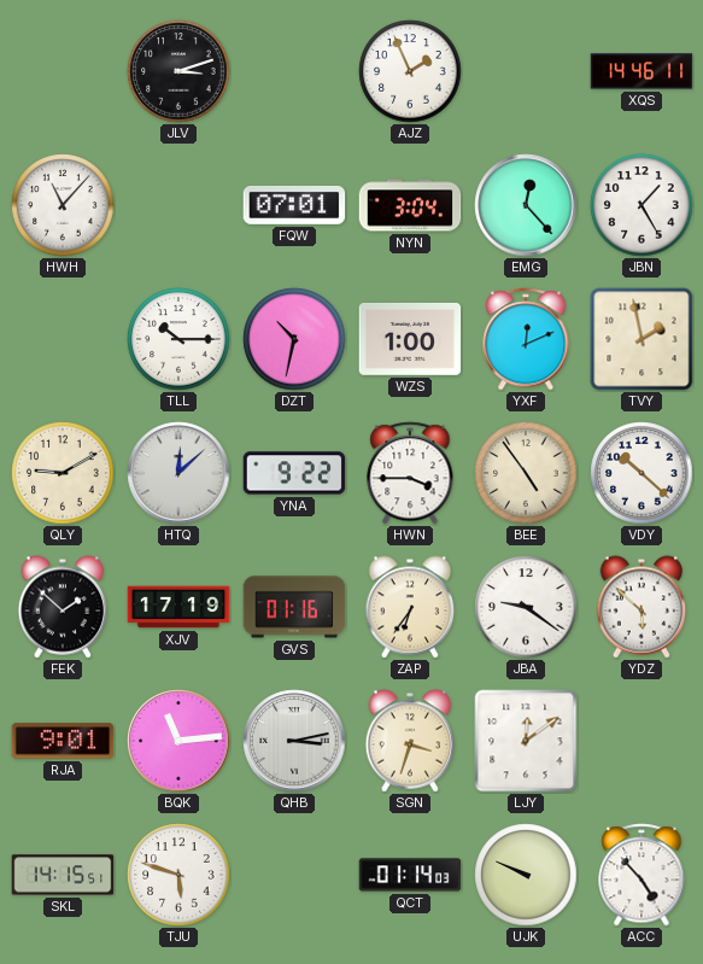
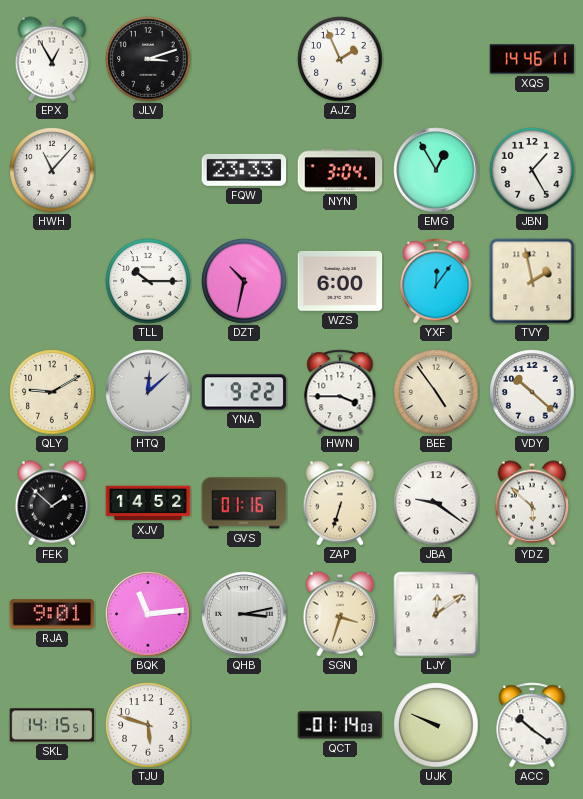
EPX: none -> 12:55
FQW: 07:01 -> 23:33
EMG: 12:23 -> 12:55
WZS: 1:00 -> 6:00
YXF: 12:11 -> 12:06
XJV: 17:19 -> 14:52
ZAP: 6:36 -> 6:33
ACC: 4:53 -> 10:21
